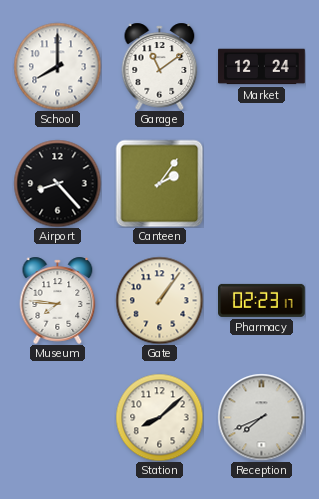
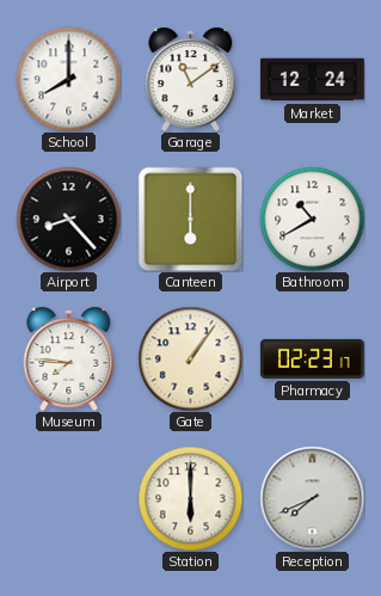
Canteen: 2:06 -> 6:00
Bathroom: none -> 10:40
Station: 8:08 -> 6:00
